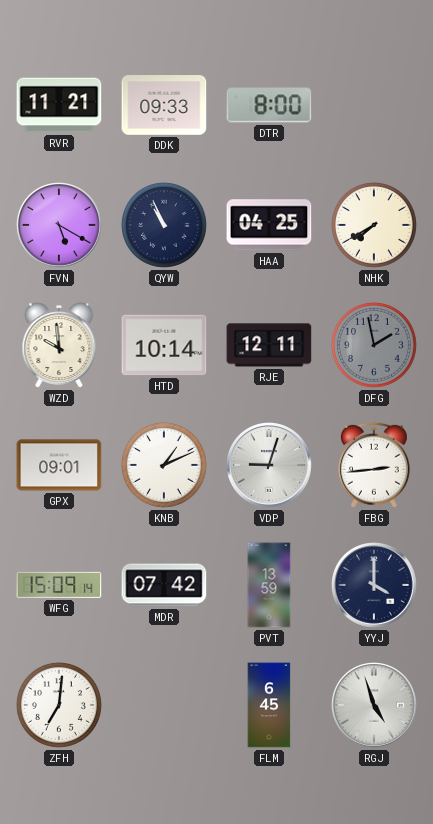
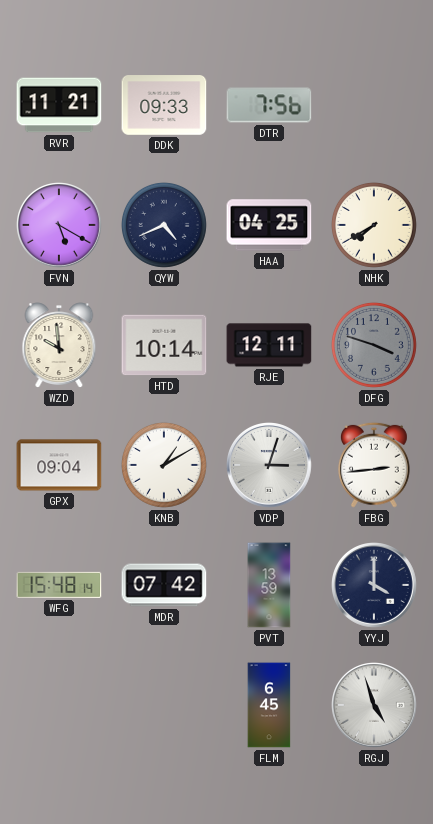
DTR: 8:00 -> 7:56
QYW: 10:56 -> 4:41
DFG: 1:58 -> 3:48
GPX: 09:01 -> 09:04
KNB: 1:11 -> 1:10
VDP: 9:03 -> 3:03
WFG: 15:09 -> 15:48
ZFH: 7:01 -> none
